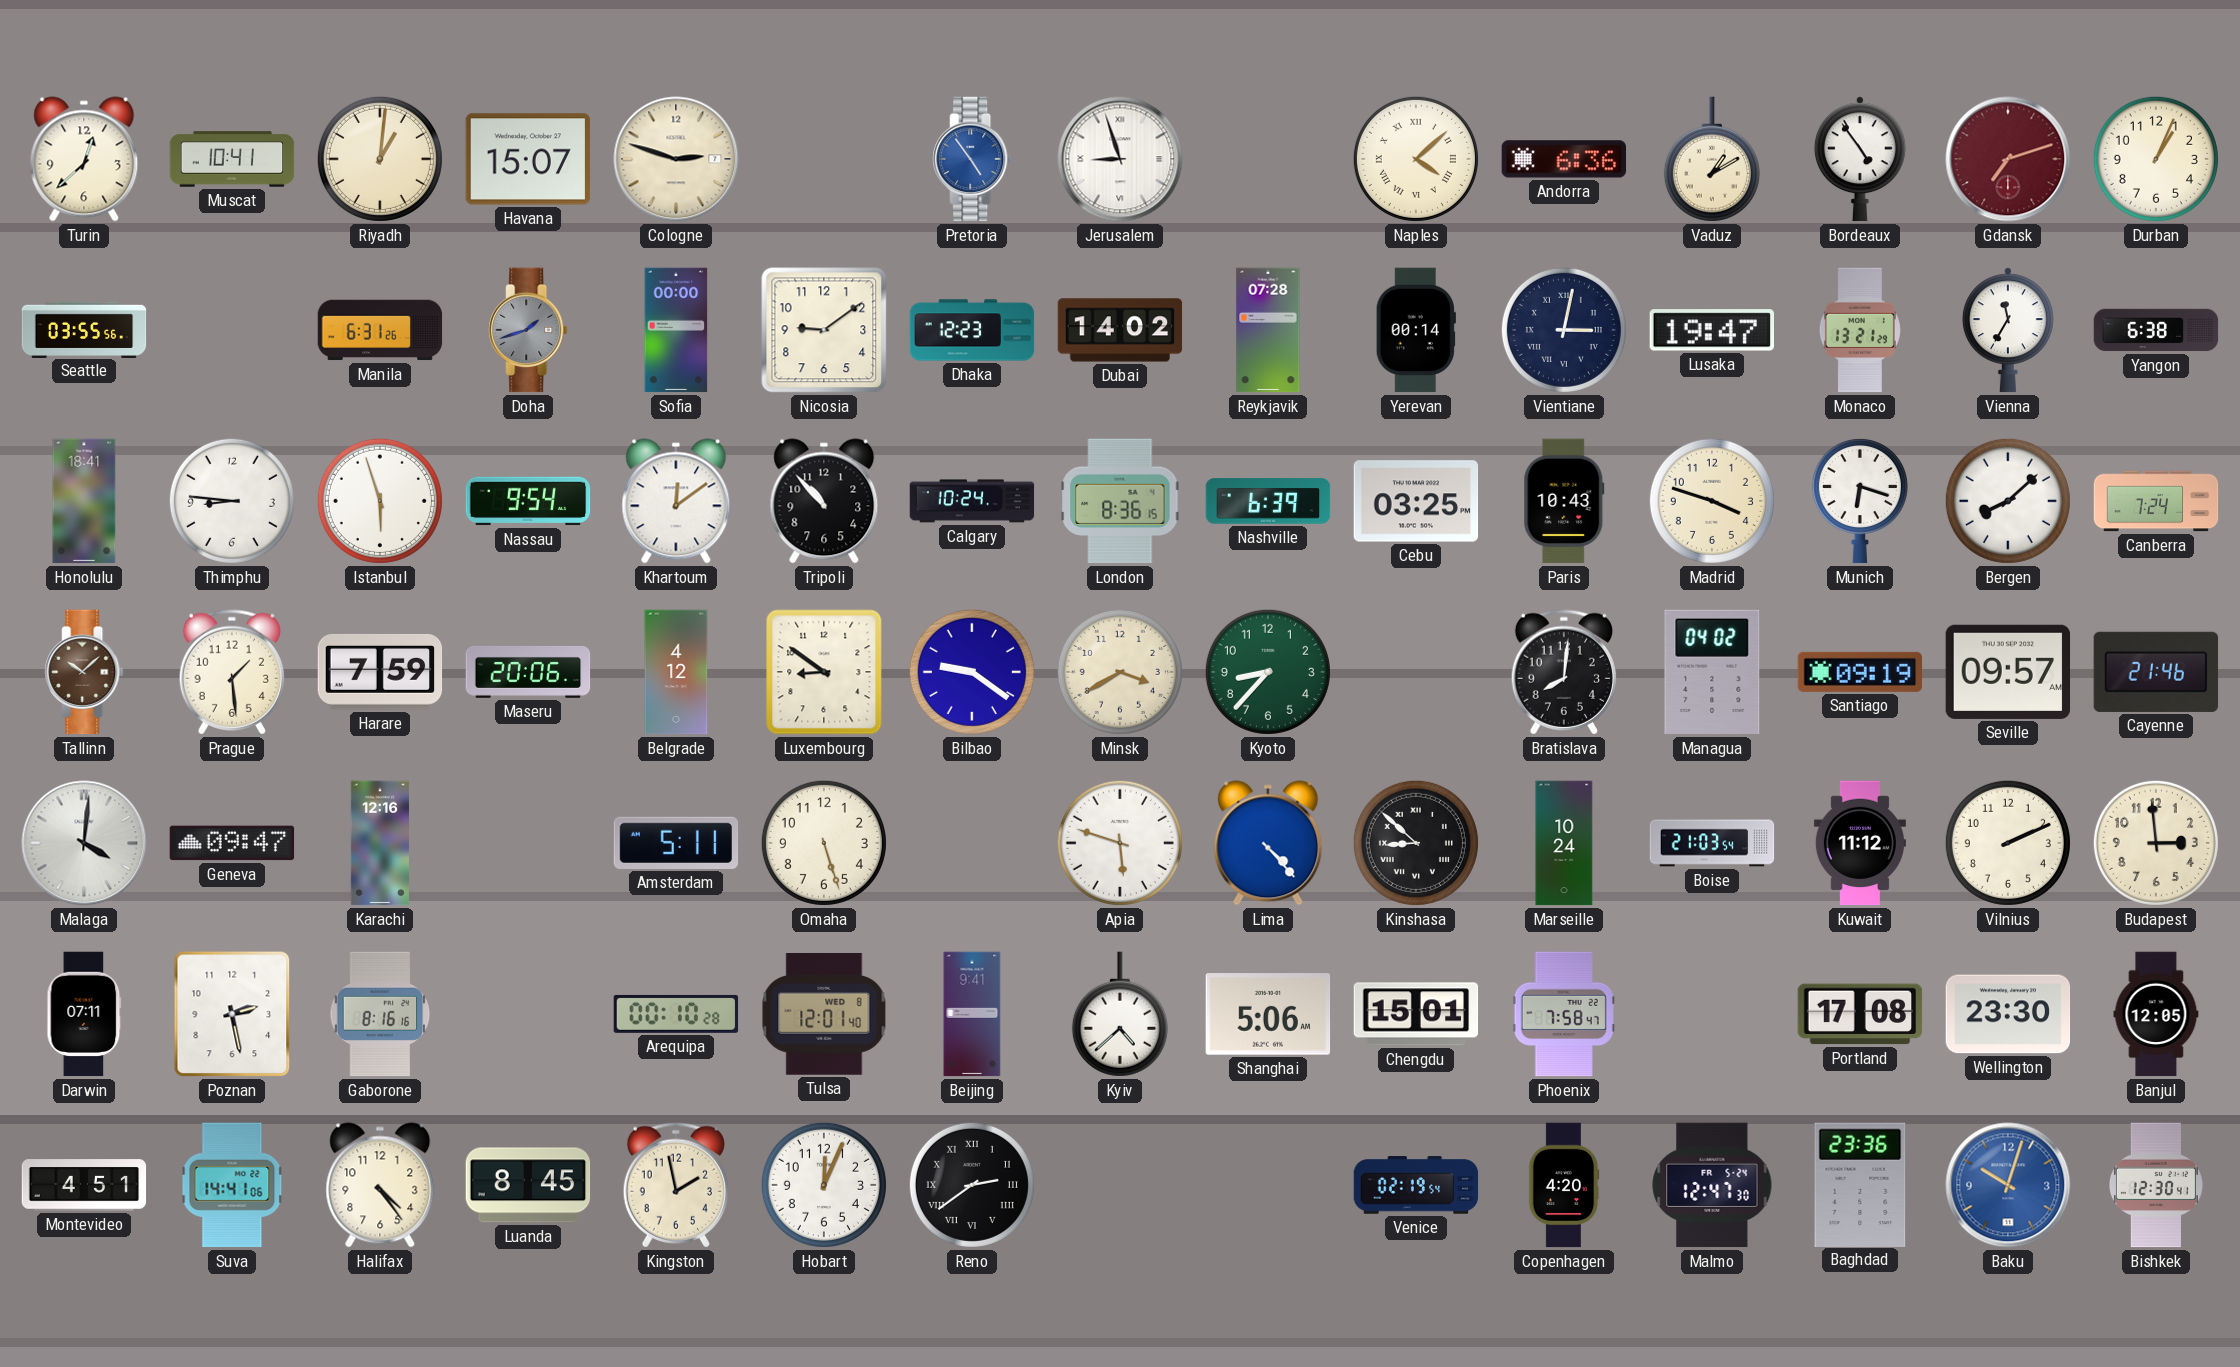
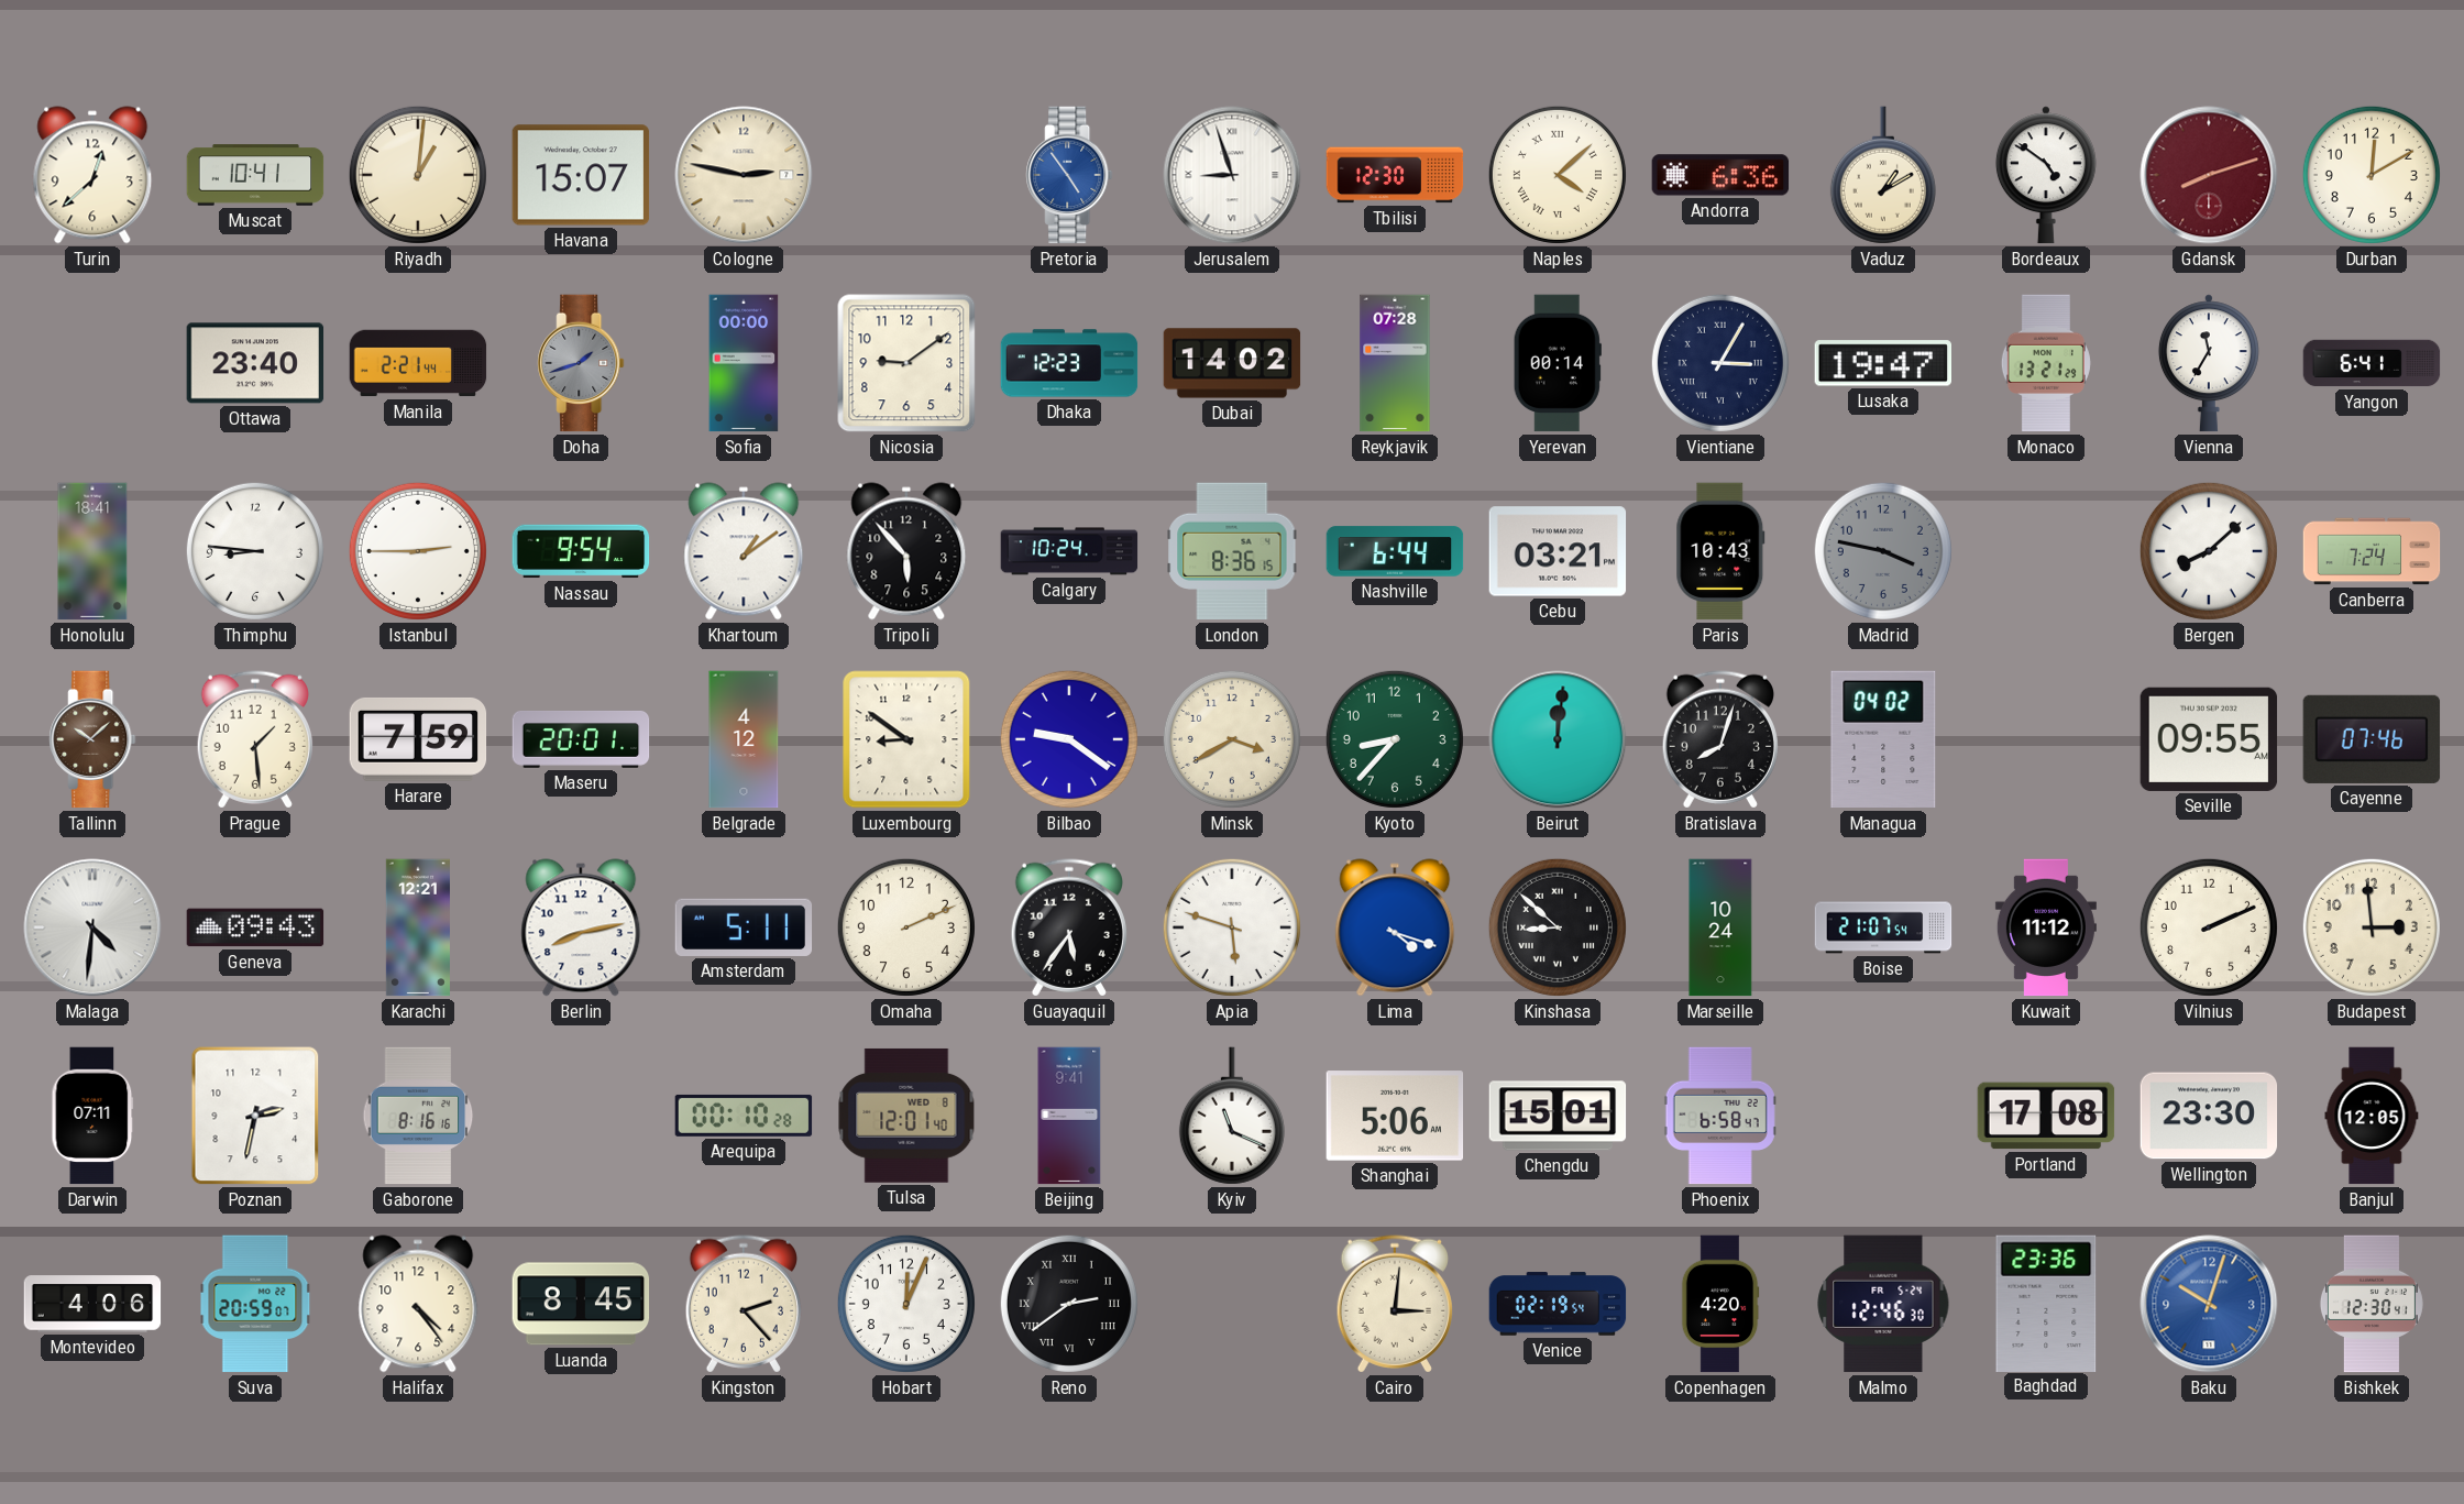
Cologne: 2:48 -> 2:47
Tbilisi: none -> 12:30
Bordeaux: 4:54 -> 4:51
Gdansk: 7:12 -> 8:12
Durban: 1:04 -> 12:10
Seattle: 03:55 -> none
Ottawa: none -> 23:40
Manila: 6:31 -> 2:21
Vientiane: 3:02 -> 3:05
Yangon: 6:38 -> 6:41
Istanbul: 5:57 -> 2:45
Khartoum: 12:09 -> 1:09
Tripoli: 10:53 -> 5:53
Nashville: 6:39 -> 6:44
Cebu: 03:25 -> 03:21
Madrid: 3:48 -> 3:47
Madrid dial: cream -> grey
Munich: 6:18 -> none
Maseru: 20:06 -> 20:01
Beirut: none -> 12:01
Bratislava: 8:01 -> 8:03
Santiago: 09:19 -> none
Seville: 09:57 -> 09:55
Cayenne: 21:46 -> 07:46
Malaga: 4:01 -> 4:31
Geneva: 09:47 -> 09:43
Karachi: 12:16 -> 12:21
Berlin: none -> 8:13
Omaha: 5:27 -> 2:11
Guayaquil: none -> 5:36
Lima: 4:23 -> 4:18
Boise: 21:03 -> 21:07
Poznan: 2:28 -> 2:32
Kyiv: 4:38 -> 11:19
Phoenix: 7:58 -> 6:58
Montevideo: 4:51 -> 4:06
Suva: 14:41 -> 20:59
Kingston: 1:58 -> 2:23
Cairo: none -> 3:01
Malmo: 12:47 -> 12:46
